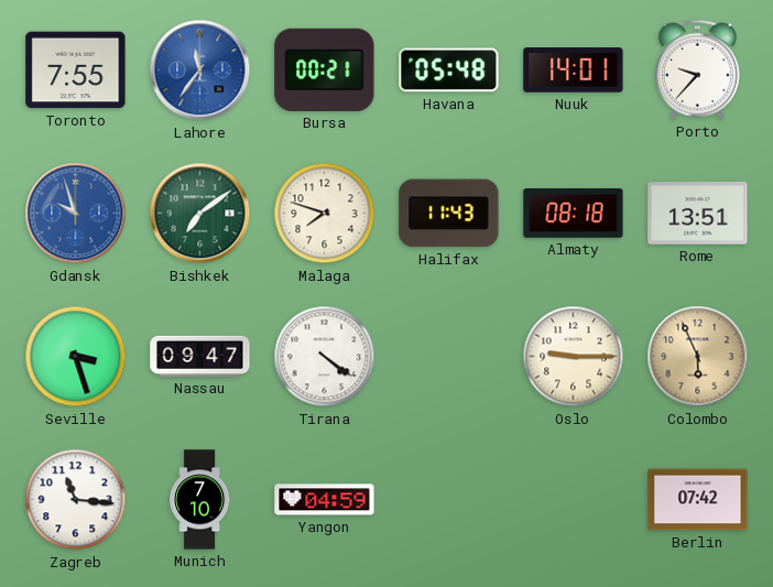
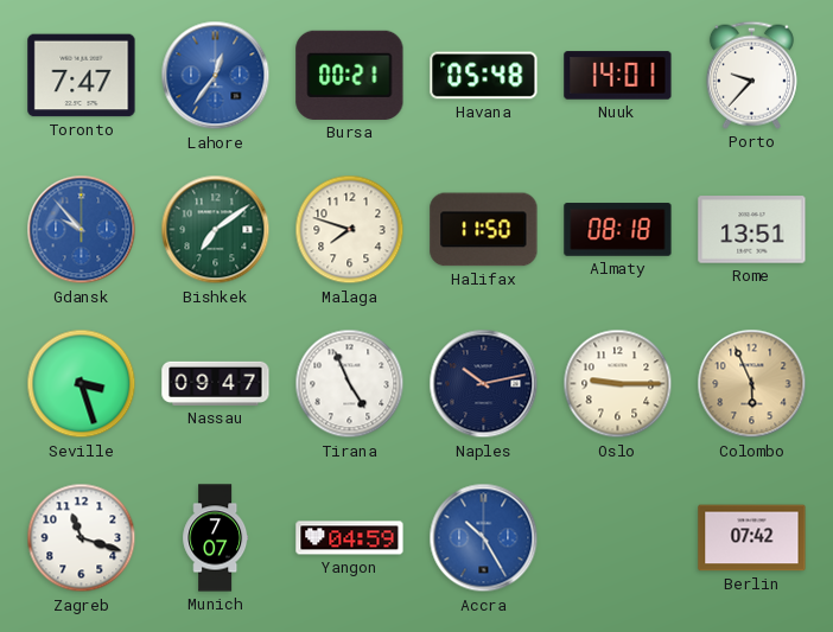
Toronto: 7:55 -> 7:47
Lahore: 11:36 -> 12:36
Gdansk: 9:57 -> 9:53
Halifax: 11:43 -> 11:50
Tirana: 4:21 -> 4:56
Naples: none -> 10:13
Zagreb: 11:16 -> 11:18
Munich: 7:10 -> 7:07
Accra: none -> 10:25
